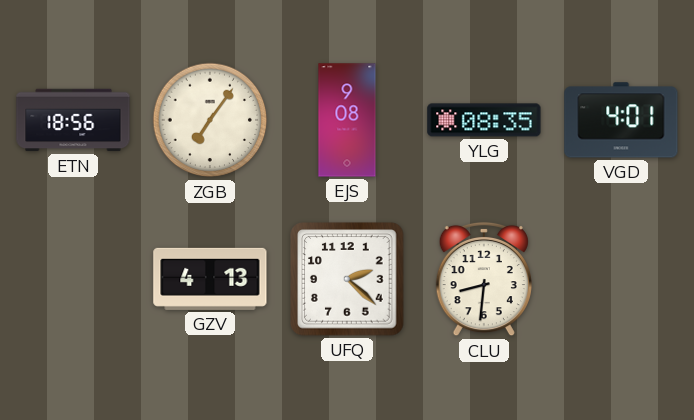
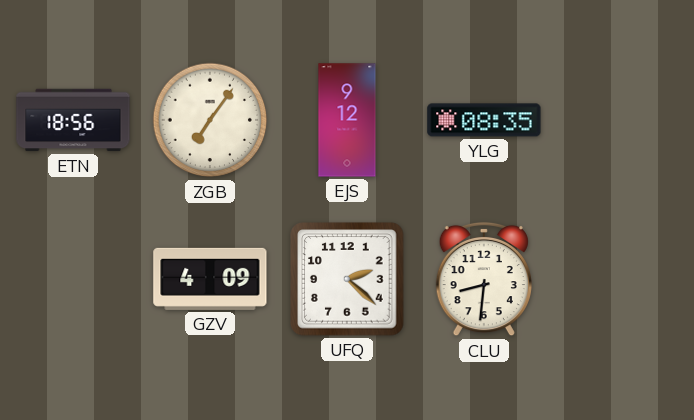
EJS: 9:08 -> 9:12
VGD: 4:01 -> none
GZV: 4:13 -> 4:09
